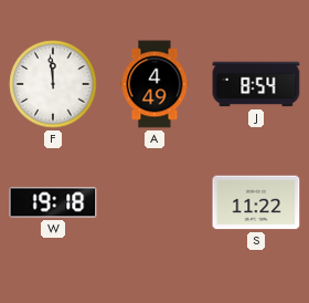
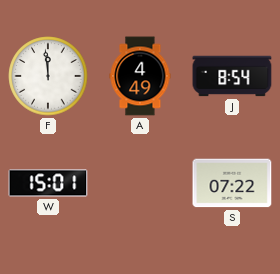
W: 19:18 -> 15:01
S: 11:22 -> 07:22
